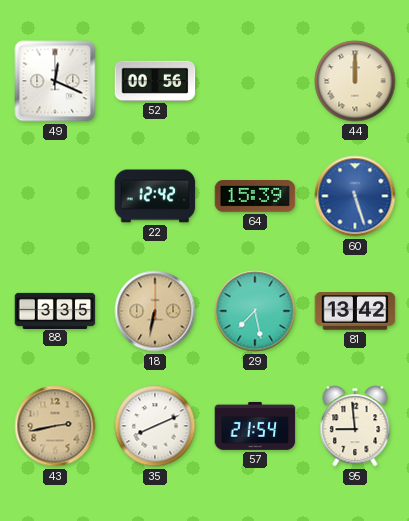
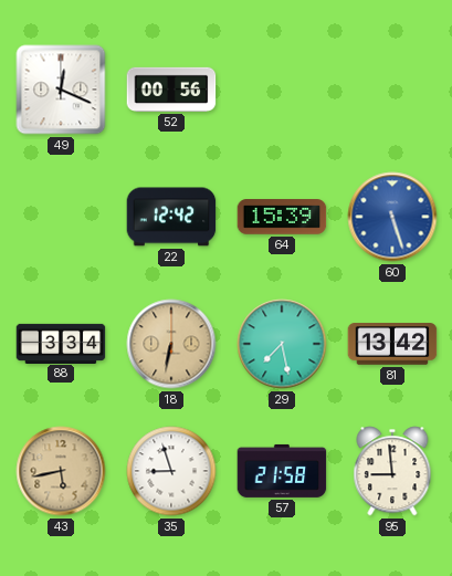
44: 12:00 -> none
88: 3:35 -> 3:34
43: 2:43 -> 5:43
35: 8:11 -> 8:57
57: 21:54 -> 21:58
